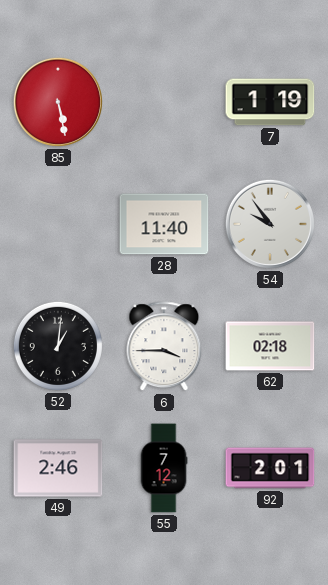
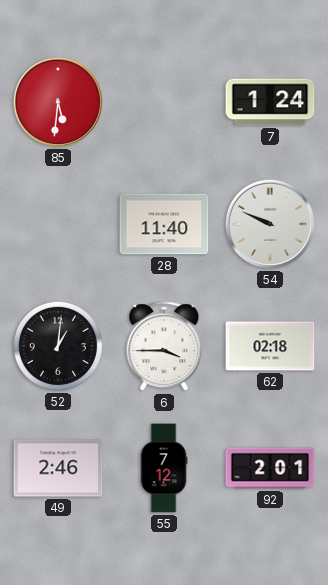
85: 5:28 -> 5:31
7: 1:19 -> 1:24
54: 9:54 -> 9:49
